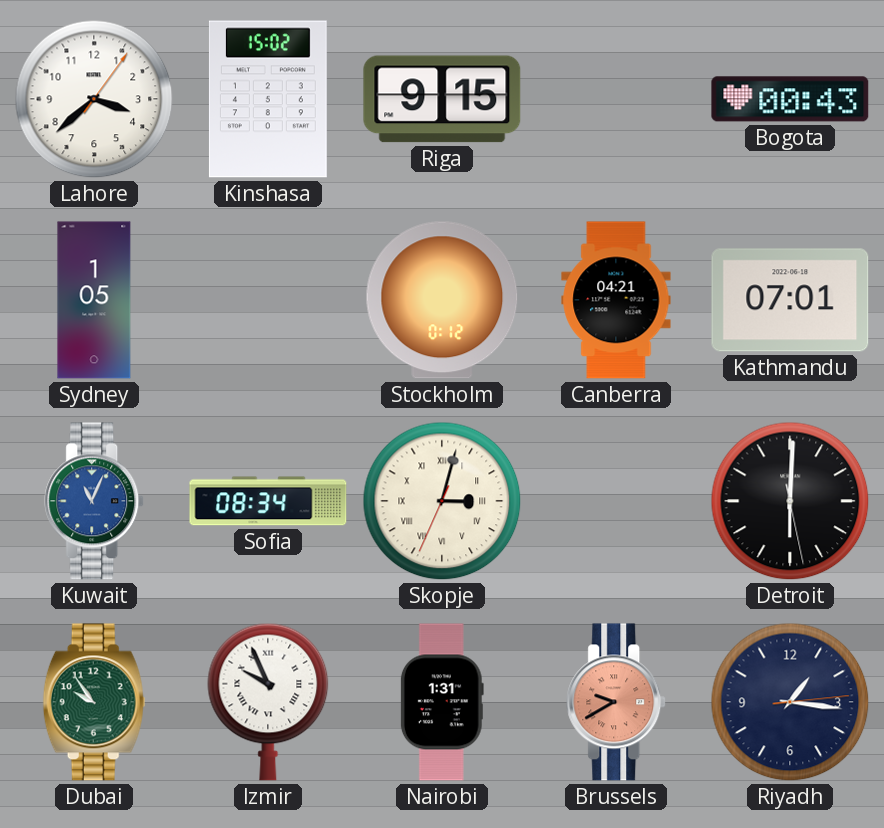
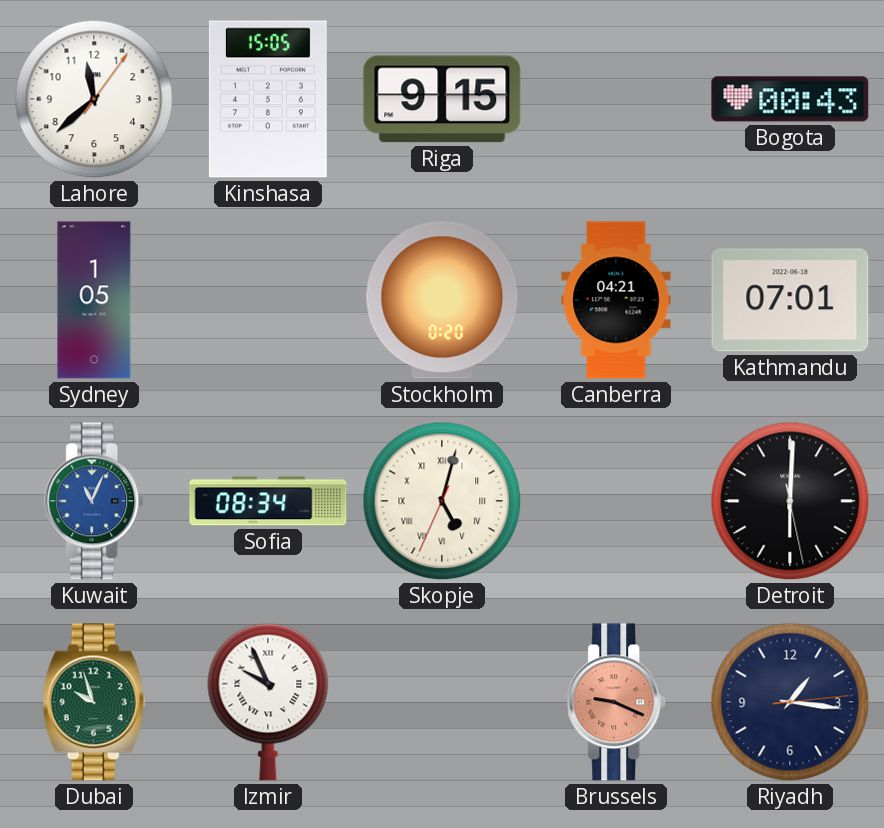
Lahore: 3:38 -> 11:38
Kinshasa: 15:02 -> 15:05
Stockholm: 0:12 -> 0:20
Skopje: 3:02 -> 5:02
Dubai: 9:54 -> 9:57
Nairobi: 1:31 -> none
Brussels: 9:40 -> 9:19
